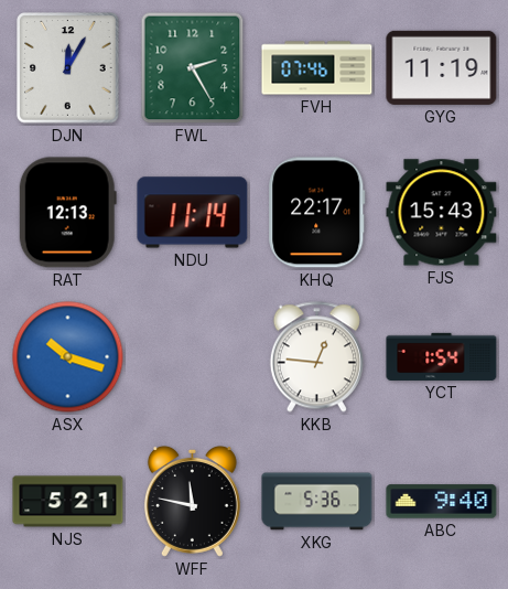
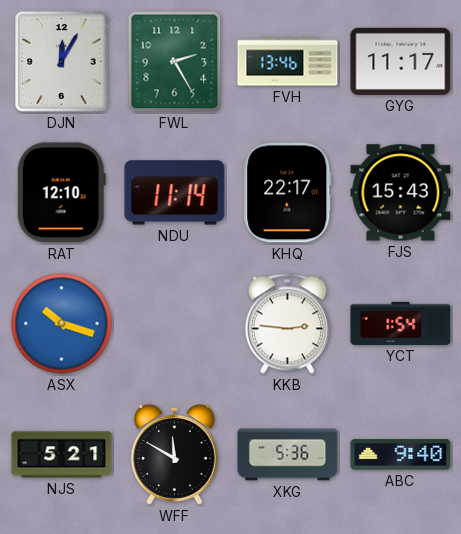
FVH: 07:46 -> 13:46
GYG: 11:19 -> 11:17
RAT: 12:13 -> 12:10
KKB: 12:46 -> 2:46
WFF: 11:47 -> 11:50
